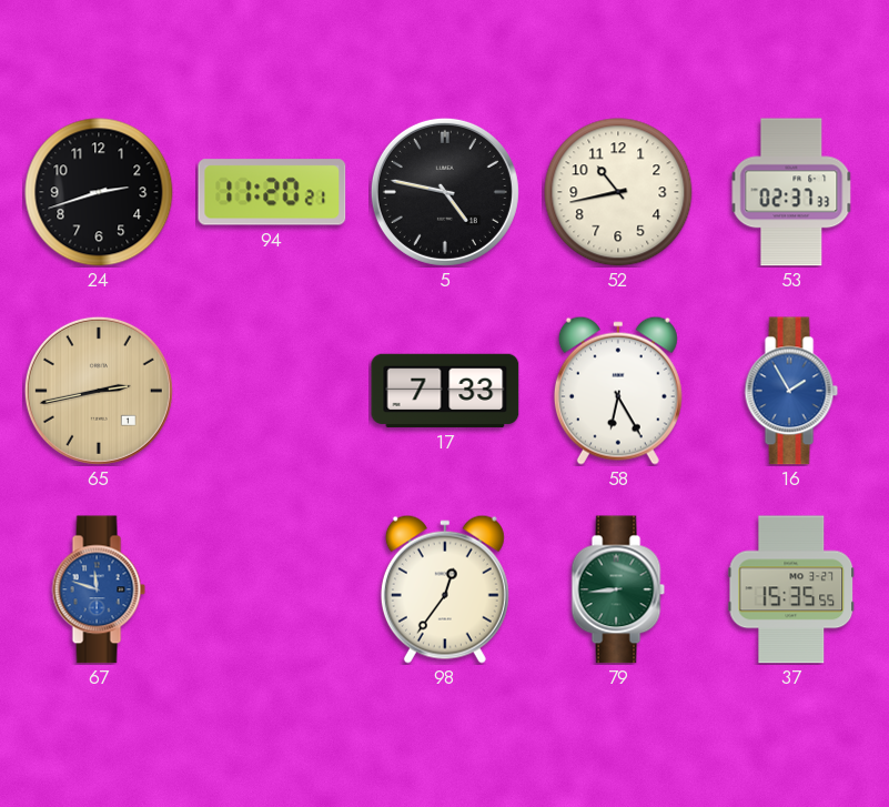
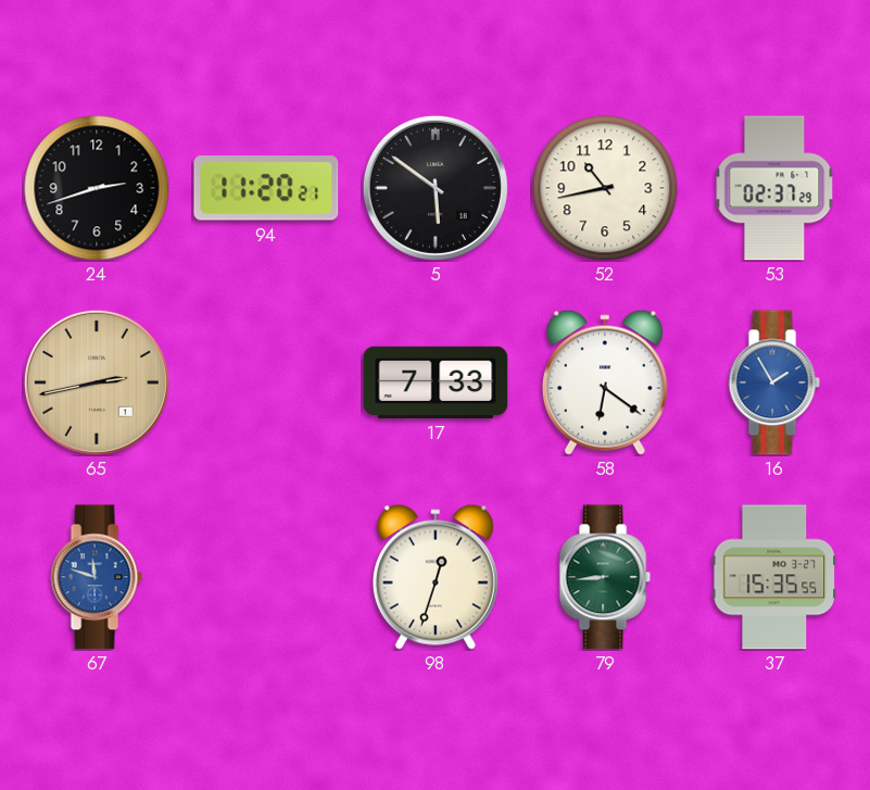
5: 4:47 -> 5:51
53: 02:37:33 -> 02:37:29
58: 6:25 -> 6:21
98: 12:36 -> 12:33
